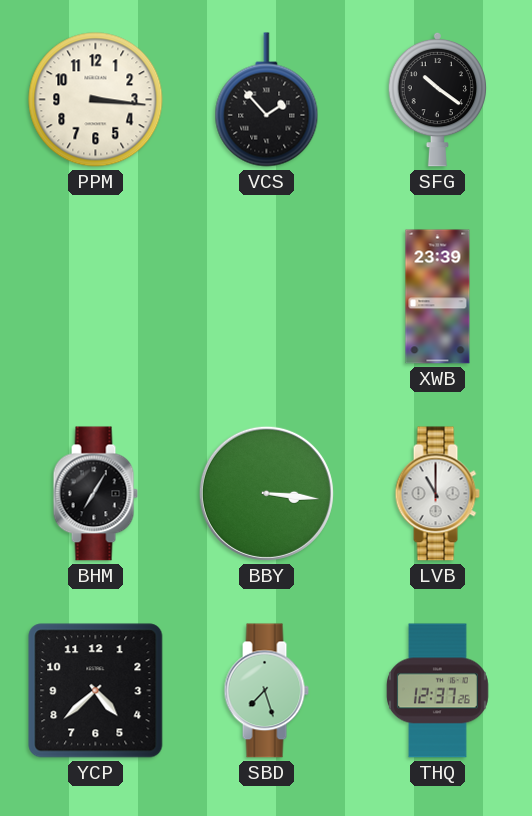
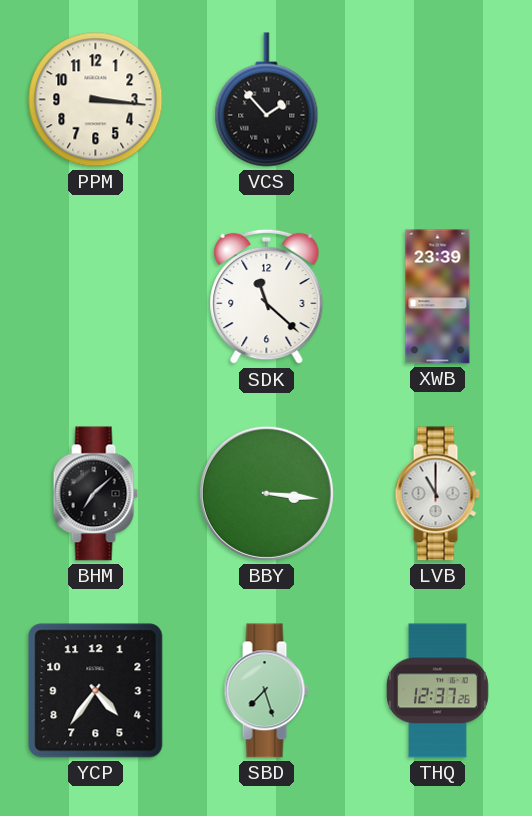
SFG: 10:21 -> none
SDK: none -> 11:22
BHM: 7:05 -> 7:08
YCP: 4:38 -> 4:36
